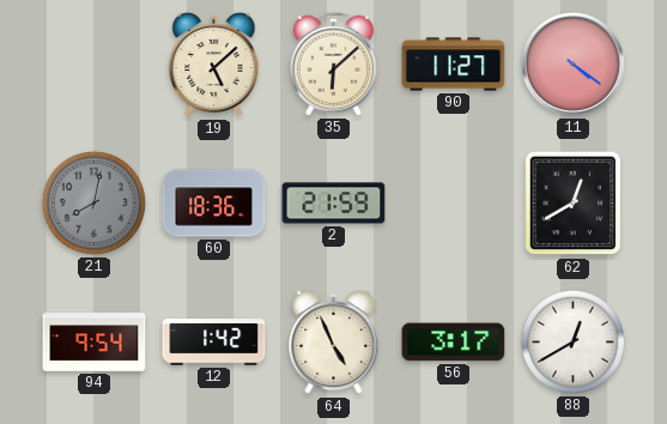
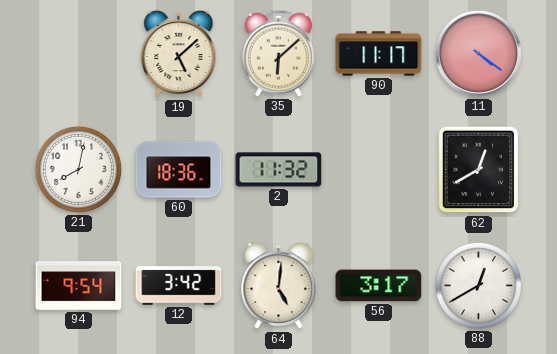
90: 11:27 -> 11:17
21 dial: grey -> white
2: 21:59 -> 11:32
12: 1:42 -> 3:42
64: 4:56 -> 5:01
